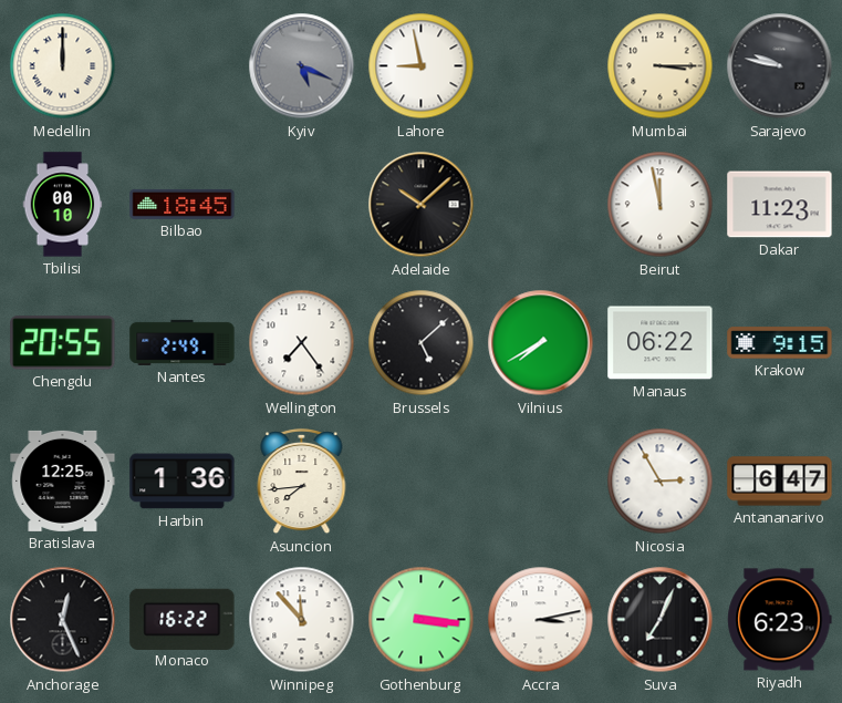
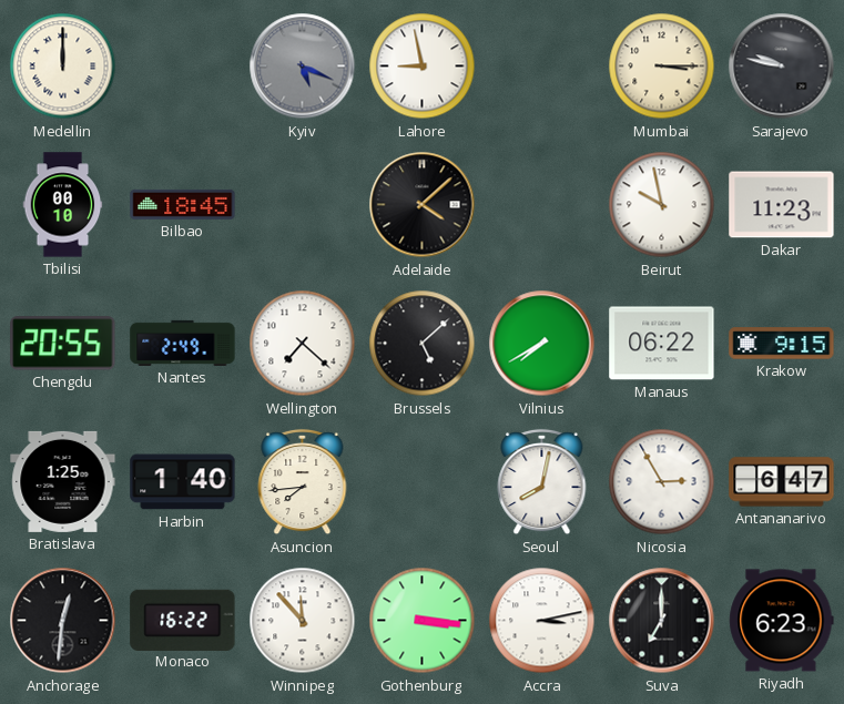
Adelaide: 10:08 -> 4:08
Beirut: 11:58 -> 9:58
Wellington: 7:24 -> 7:22
Bratislava: 12:25 -> 1:25
Harbin: 1:36 -> 1:40
Seoul: none -> 8:02
Anchorage: 12:26 -> 12:31
Suva: 7:04 -> 7:00
